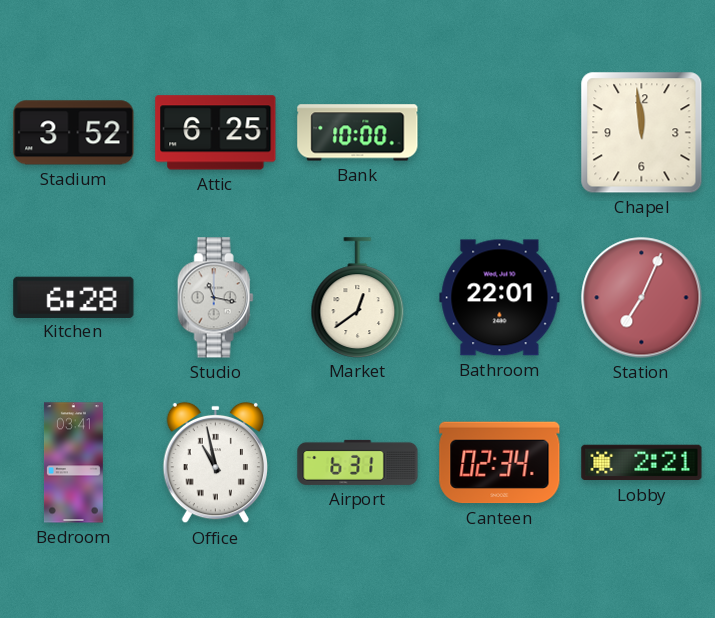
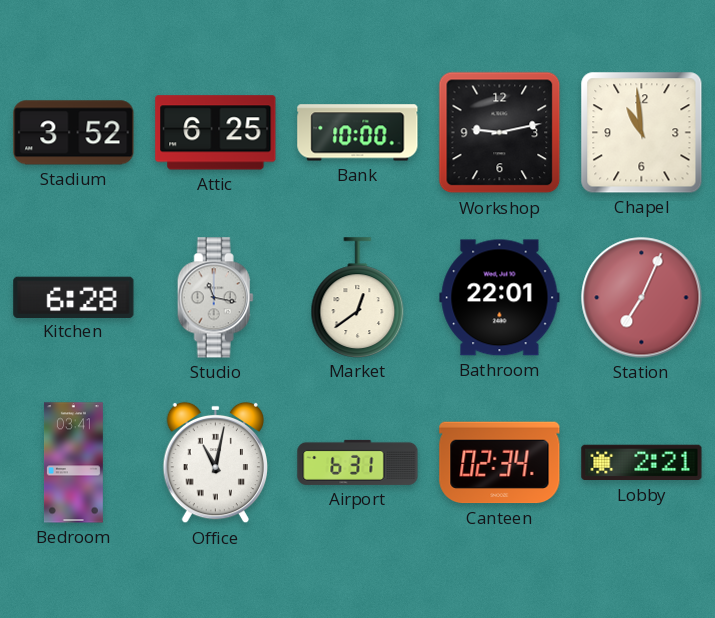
Workshop: none -> 9:13
Chapel: 11:59 -> 10:59
Office: 10:58 -> 11:02
